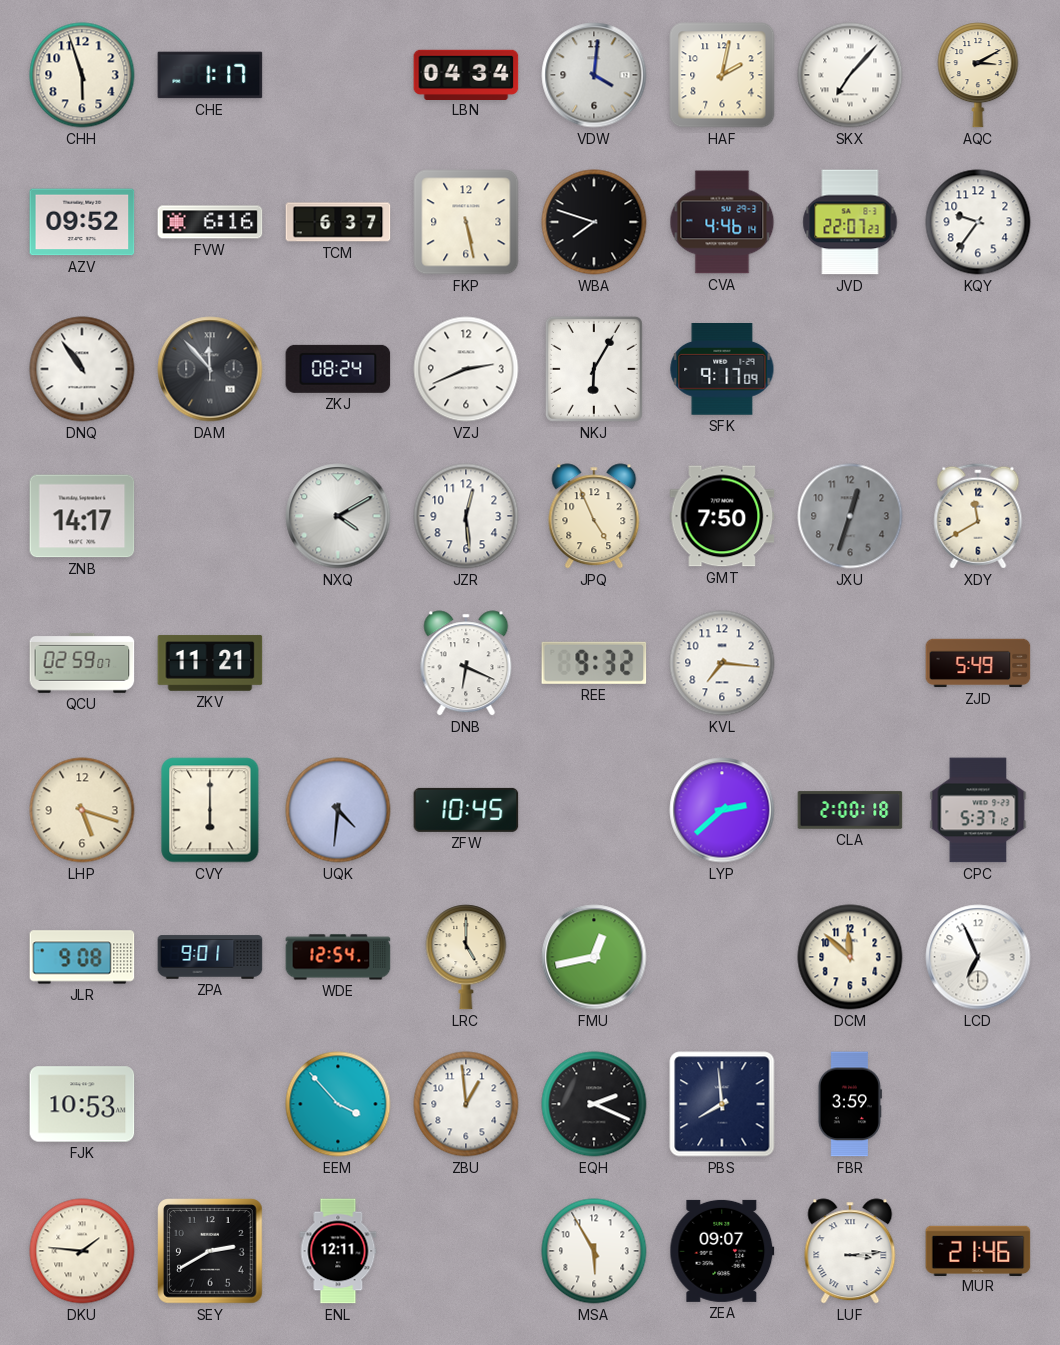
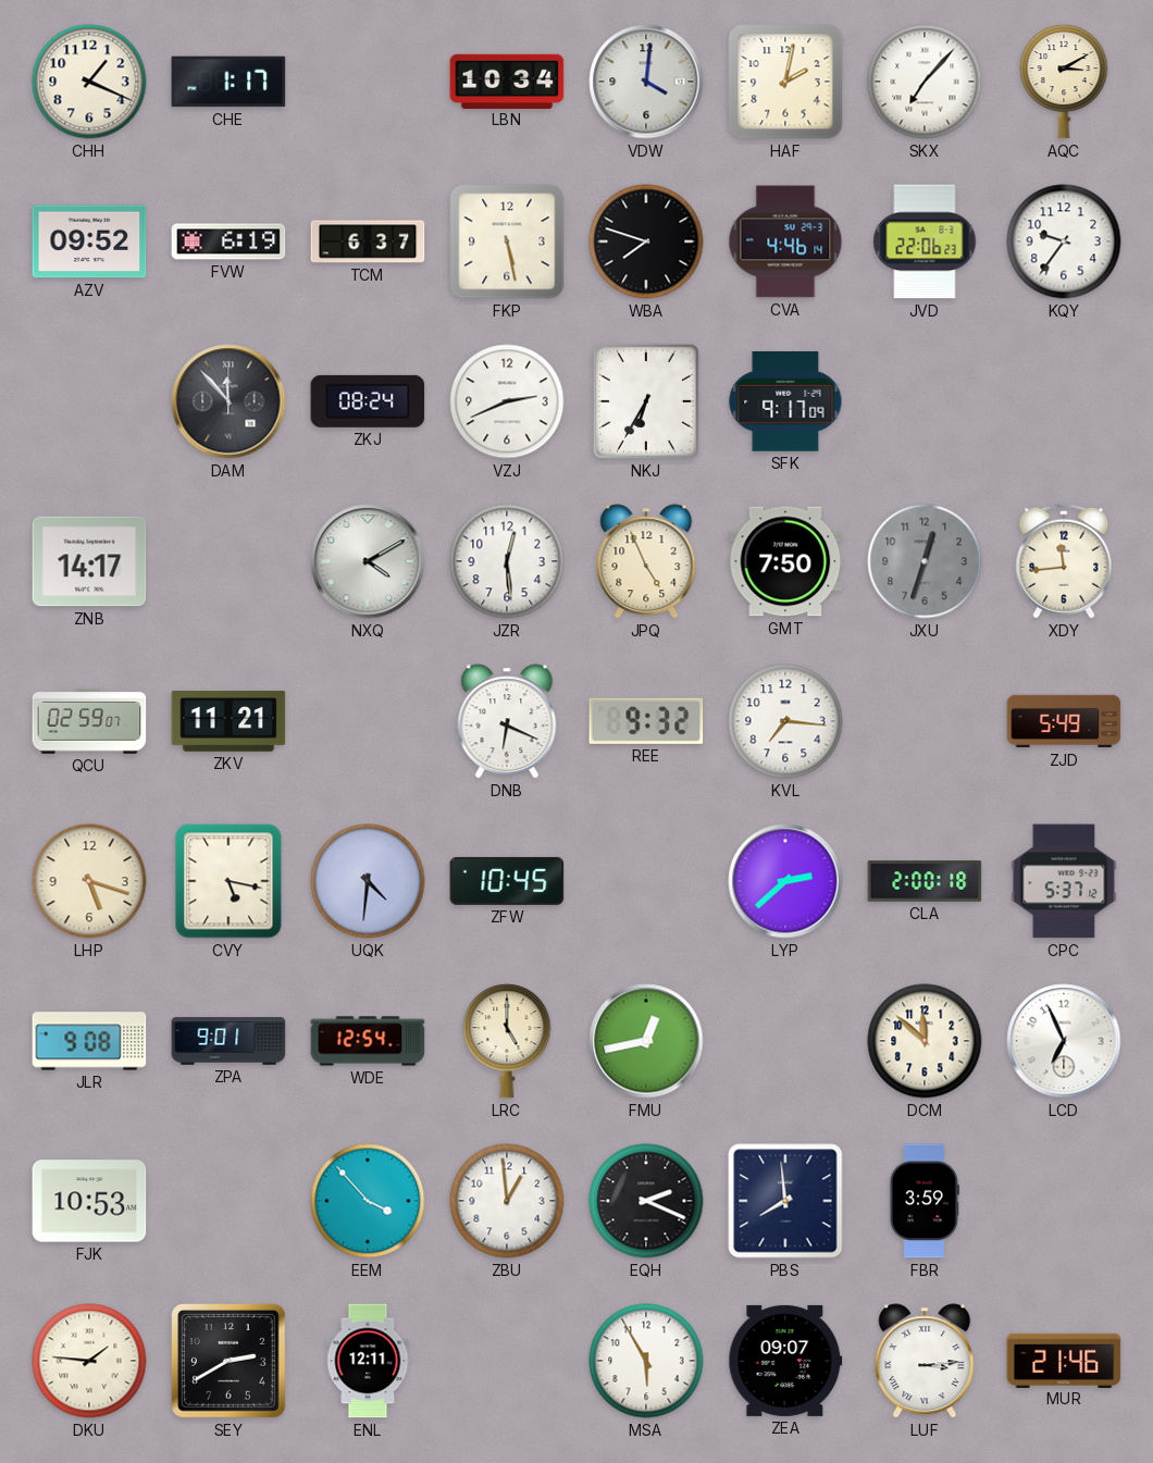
CHH: 5:57 -> 1:19
LBN: 04:34 -> 10:34
FVW: 6:16 -> 6:19
JVD: 22:07 -> 22:06
DNQ: 10:54 -> none
NKJ: 6:05 -> 6:35
XDY: 11:40 -> 11:44
CVY: 6:00 -> 5:17
